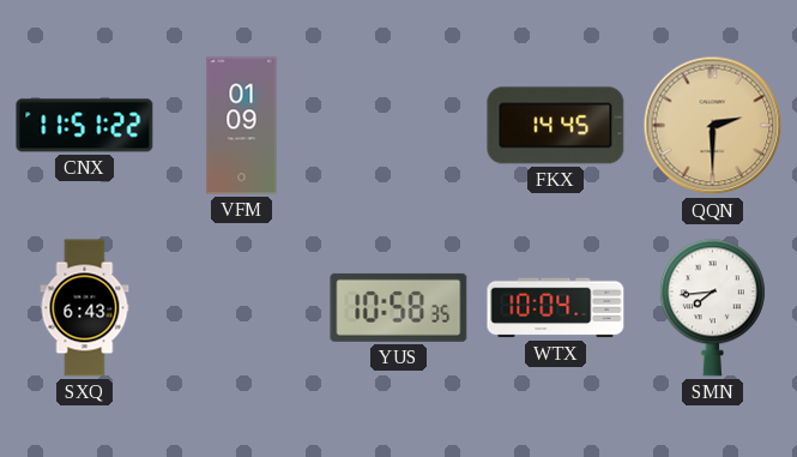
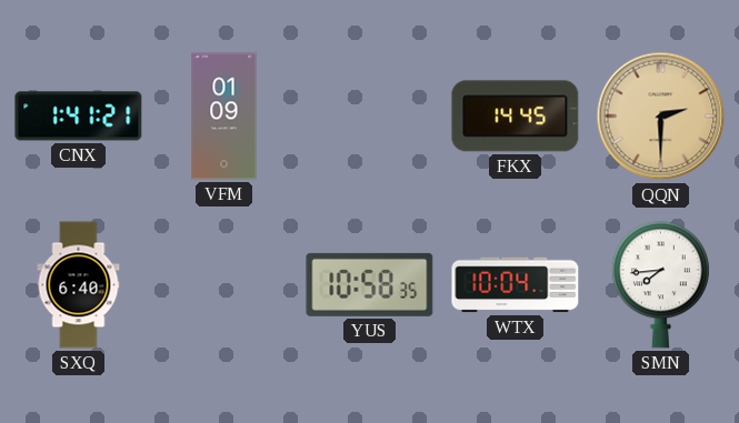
CNX: 11:51 -> 1:41
SXQ: 6:43 -> 6:40
